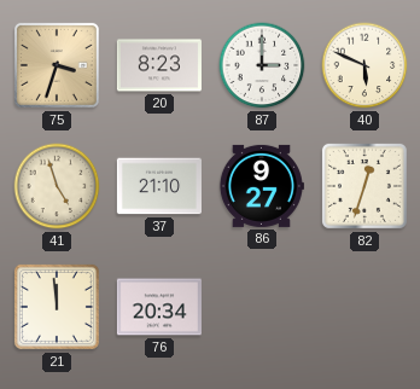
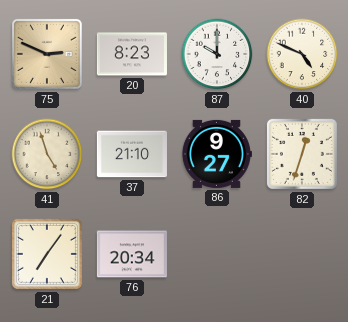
75: 3:33 -> 2:49
87: 3:00 -> 10:00
40: 5:49 -> 4:49
21: 11:59 -> 7:06
